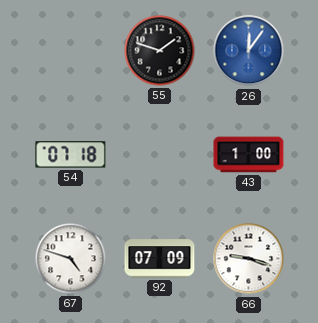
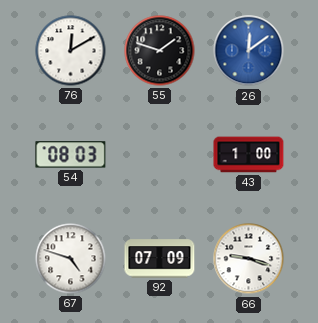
76: none -> 12:10
26: 12:06 -> 12:09
54: 07:18 -> 08:03
